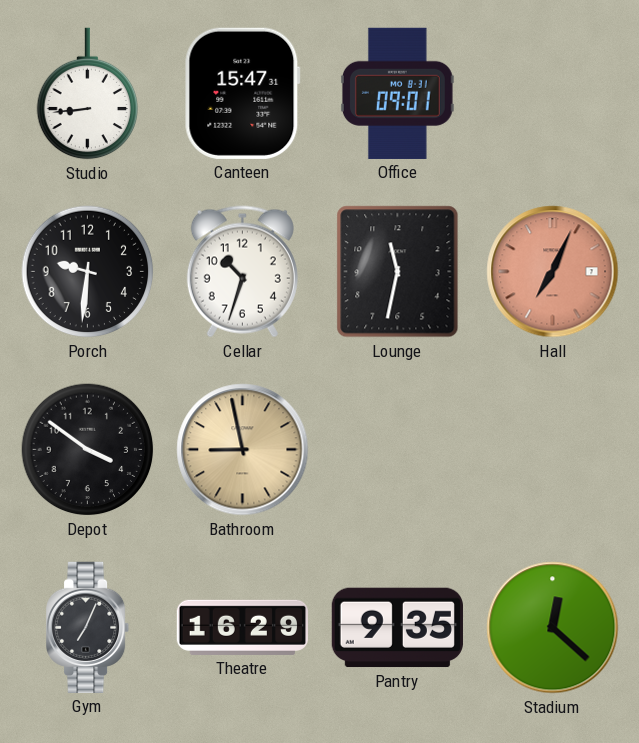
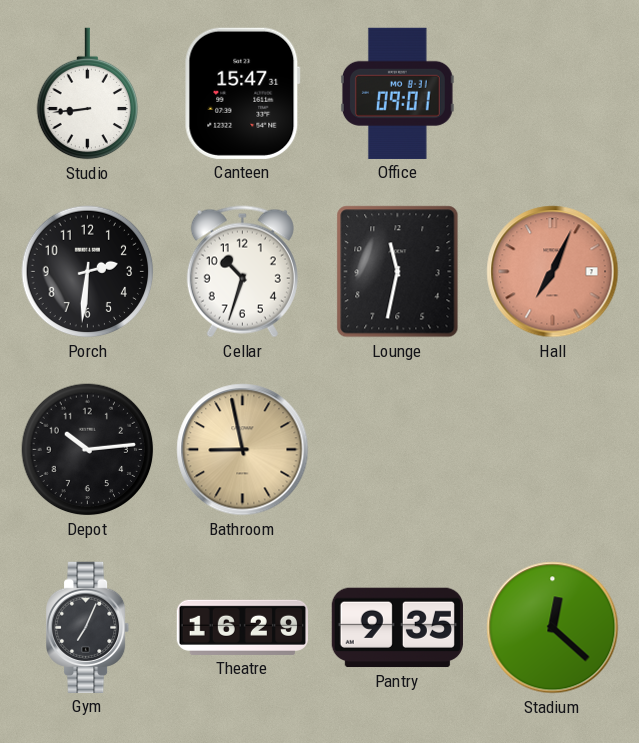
Porch: 9:31 -> 2:31
Depot: 3:51 -> 10:14
